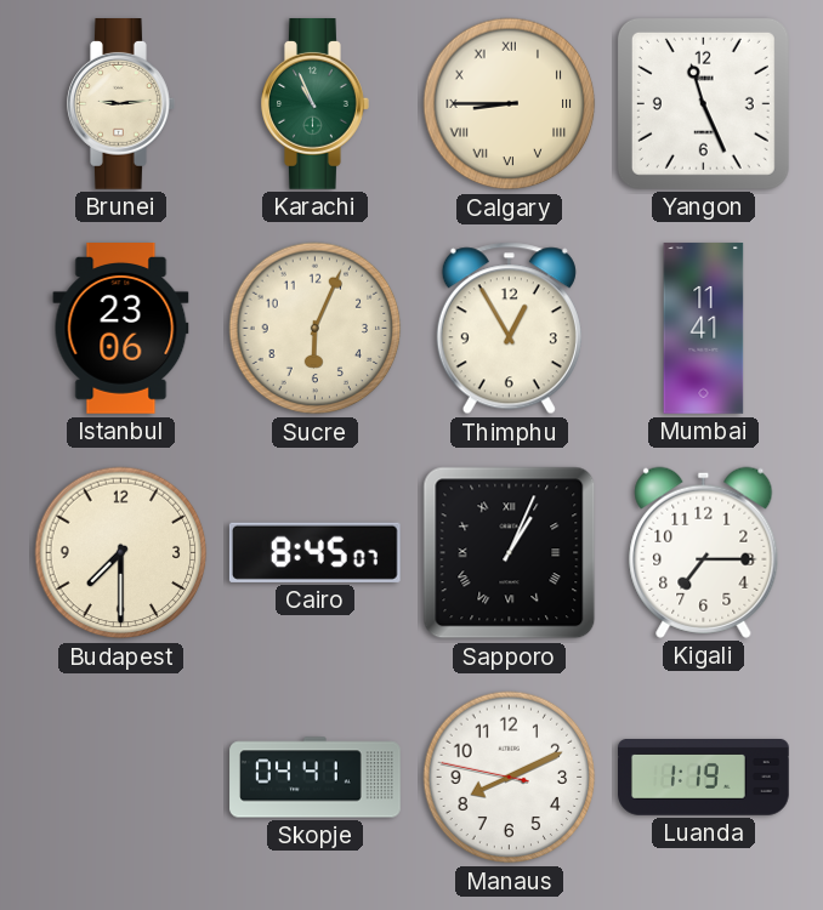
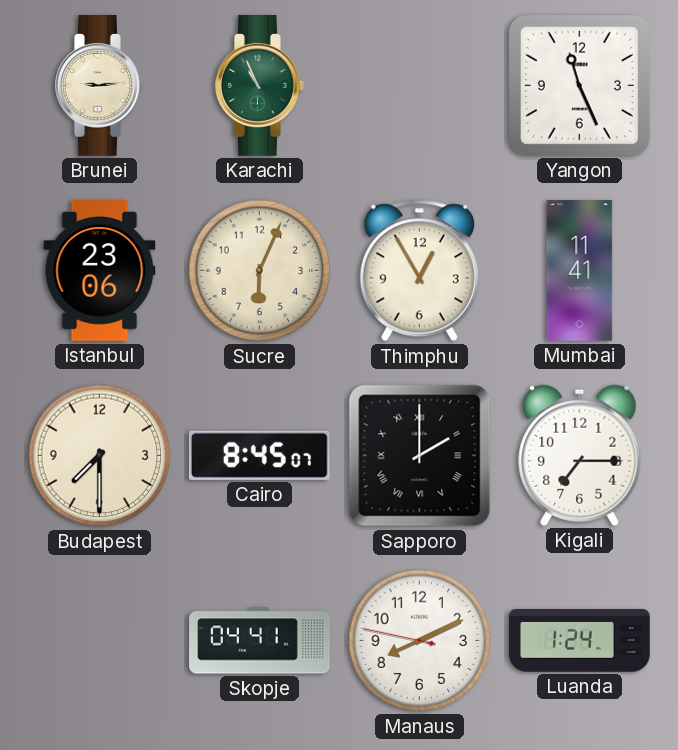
Calgary: 8:45 -> none
Sapporo: 1:04 -> 2:00
Luanda: 1:19 -> 1:24
